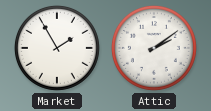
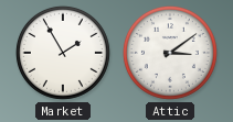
Attic: 2:09 -> 3:09
